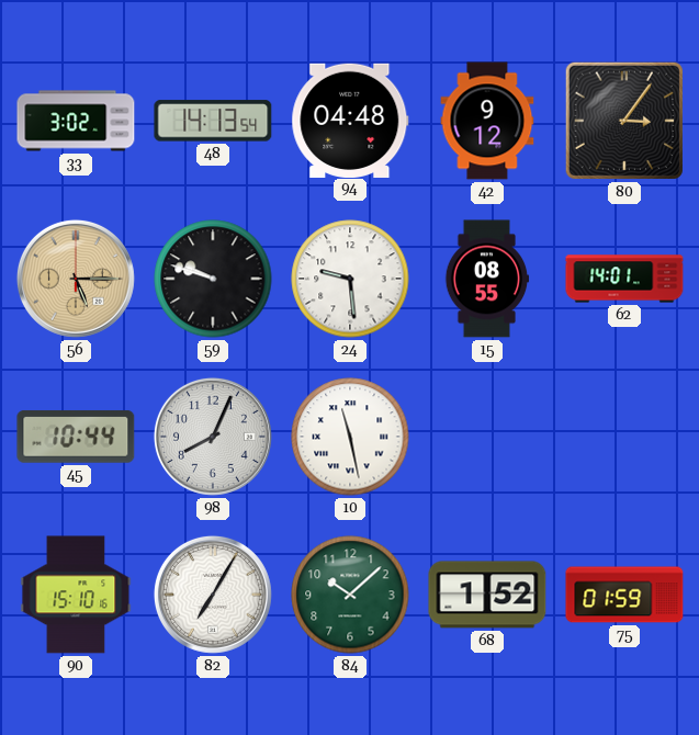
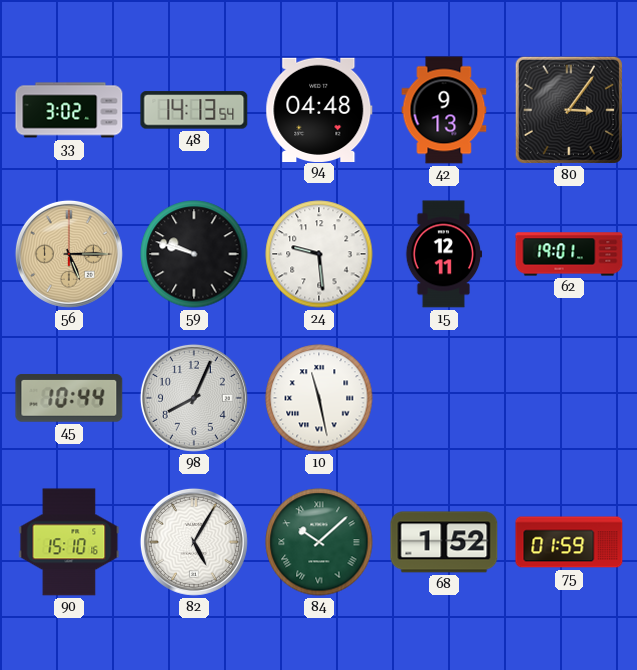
42: 9:12 -> 9:13
15: 08:55 -> 12:11
62: 14:01 -> 19:01
82: 7:05 -> 5:05
84 numerals: Arabic -> Roman
